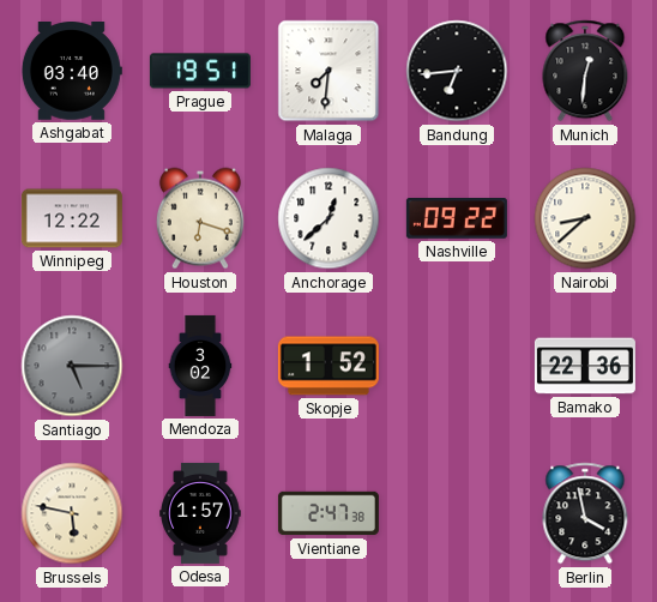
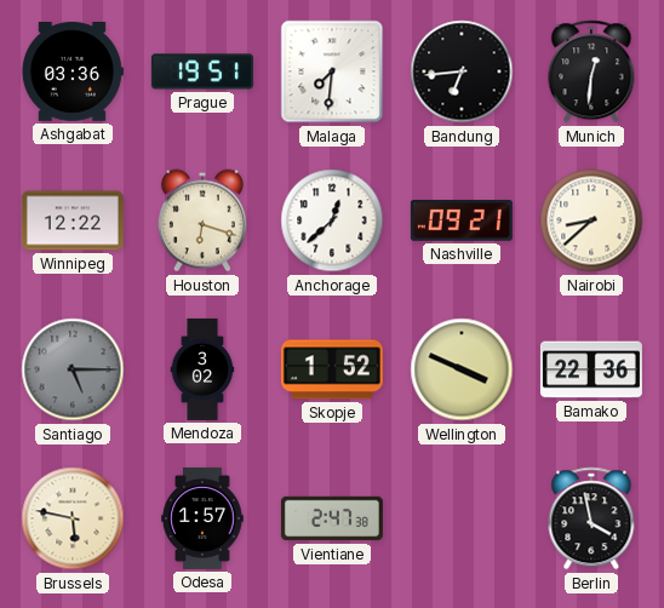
Ashgabat: 03:40 -> 03:36
Nashville: 09:22 -> 09:21
Wellington: none -> 3:49
